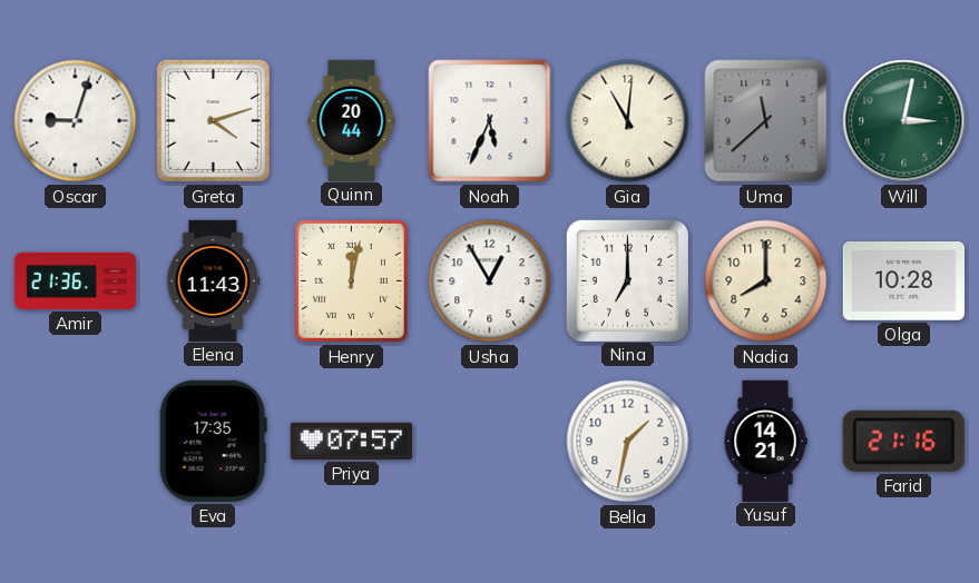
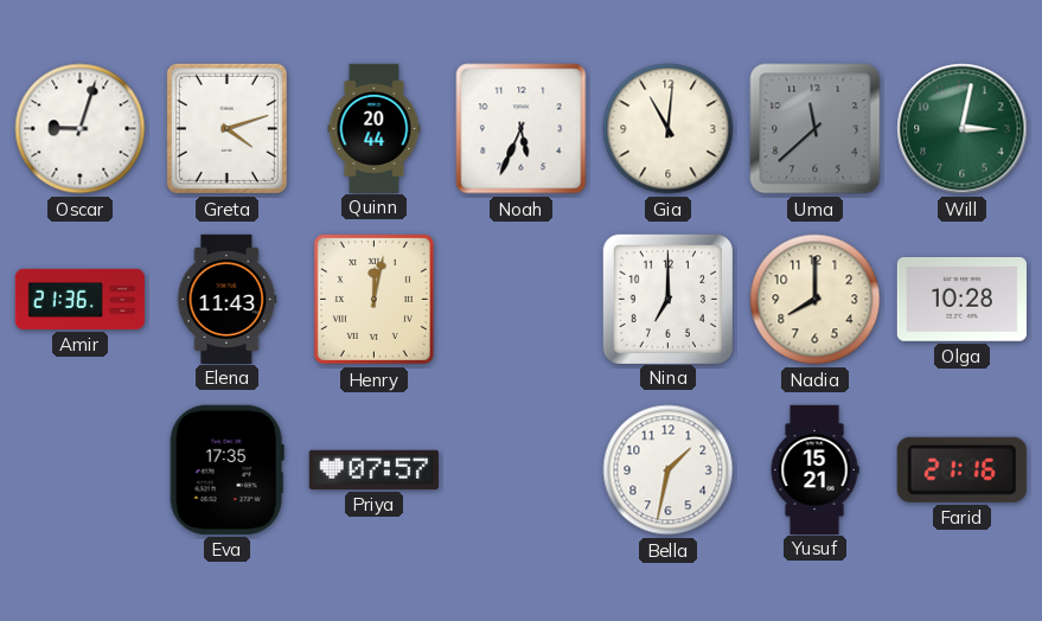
Usha: 12:55 -> none
Yusuf: 14:21 -> 15:21
